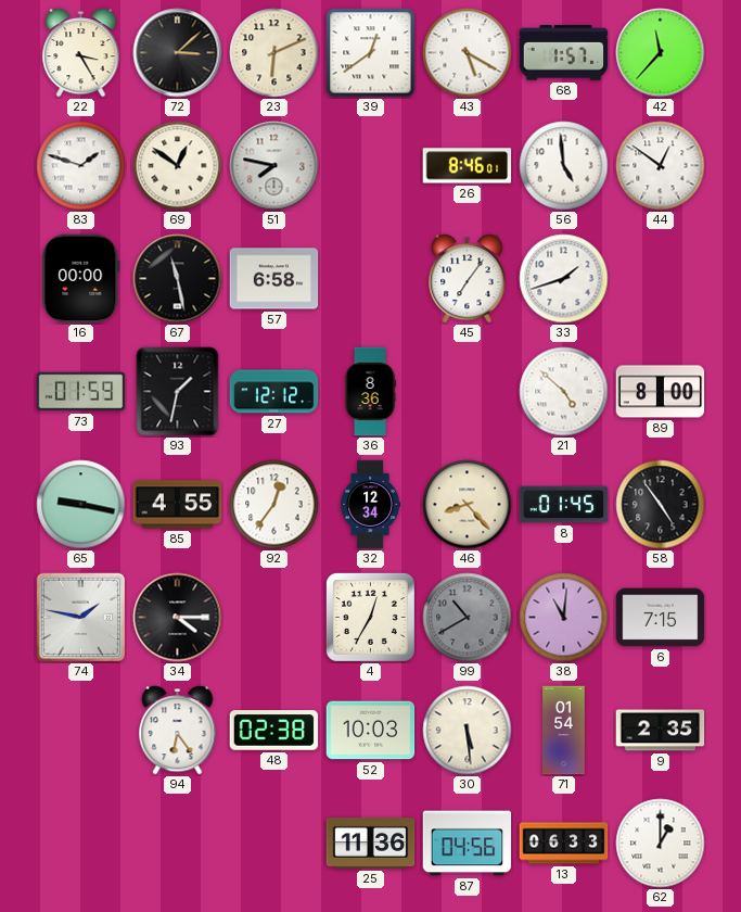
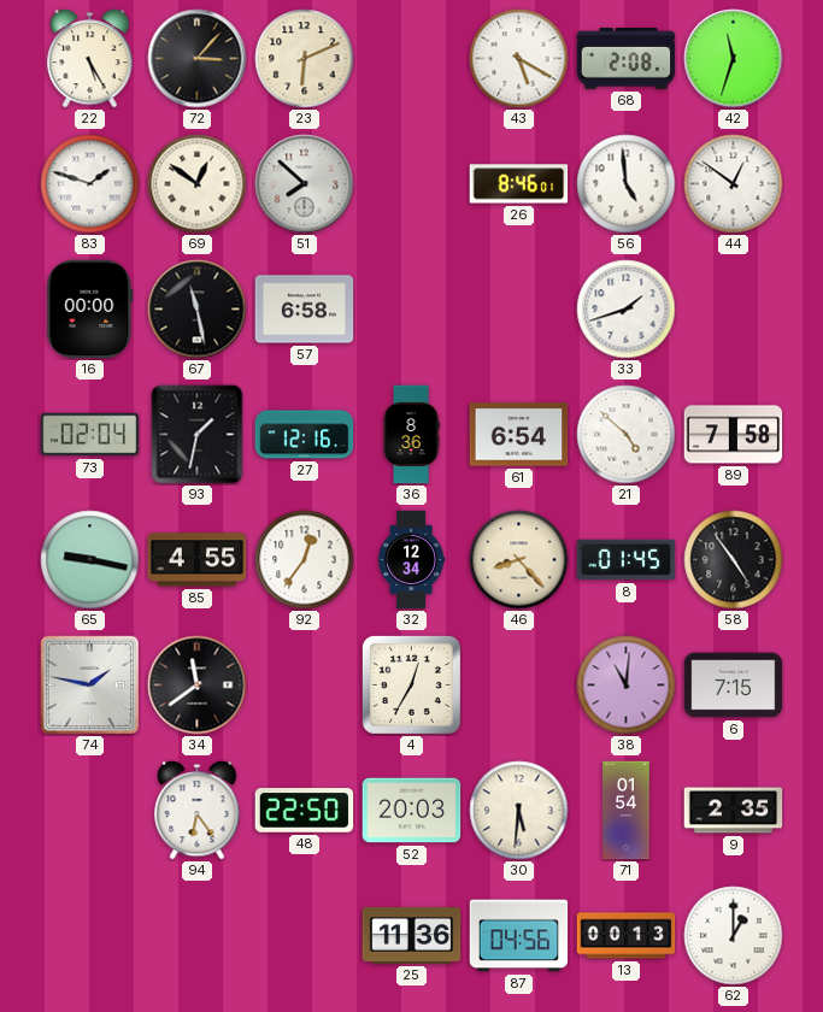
22: 3:25 -> 5:25
72: 3:08 -> 3:07
39: 12:39 -> none
68: 1:57 -> 2:08
42: 11:37 -> 11:33
51: 7:47 -> 7:52
45: 7:06 -> none
73: 01:59 -> 02:04
27: 12:12 -> 12:16
61: none -> 6:54
89: 8:00 -> 7:58
34: 4:15 -> 11:39
99: 10:40 -> none
48: 02:38 -> 22:50
52: 10:03 -> 20:03
30: 5:29 -> 5:31
13: 06:33 -> 00:13
